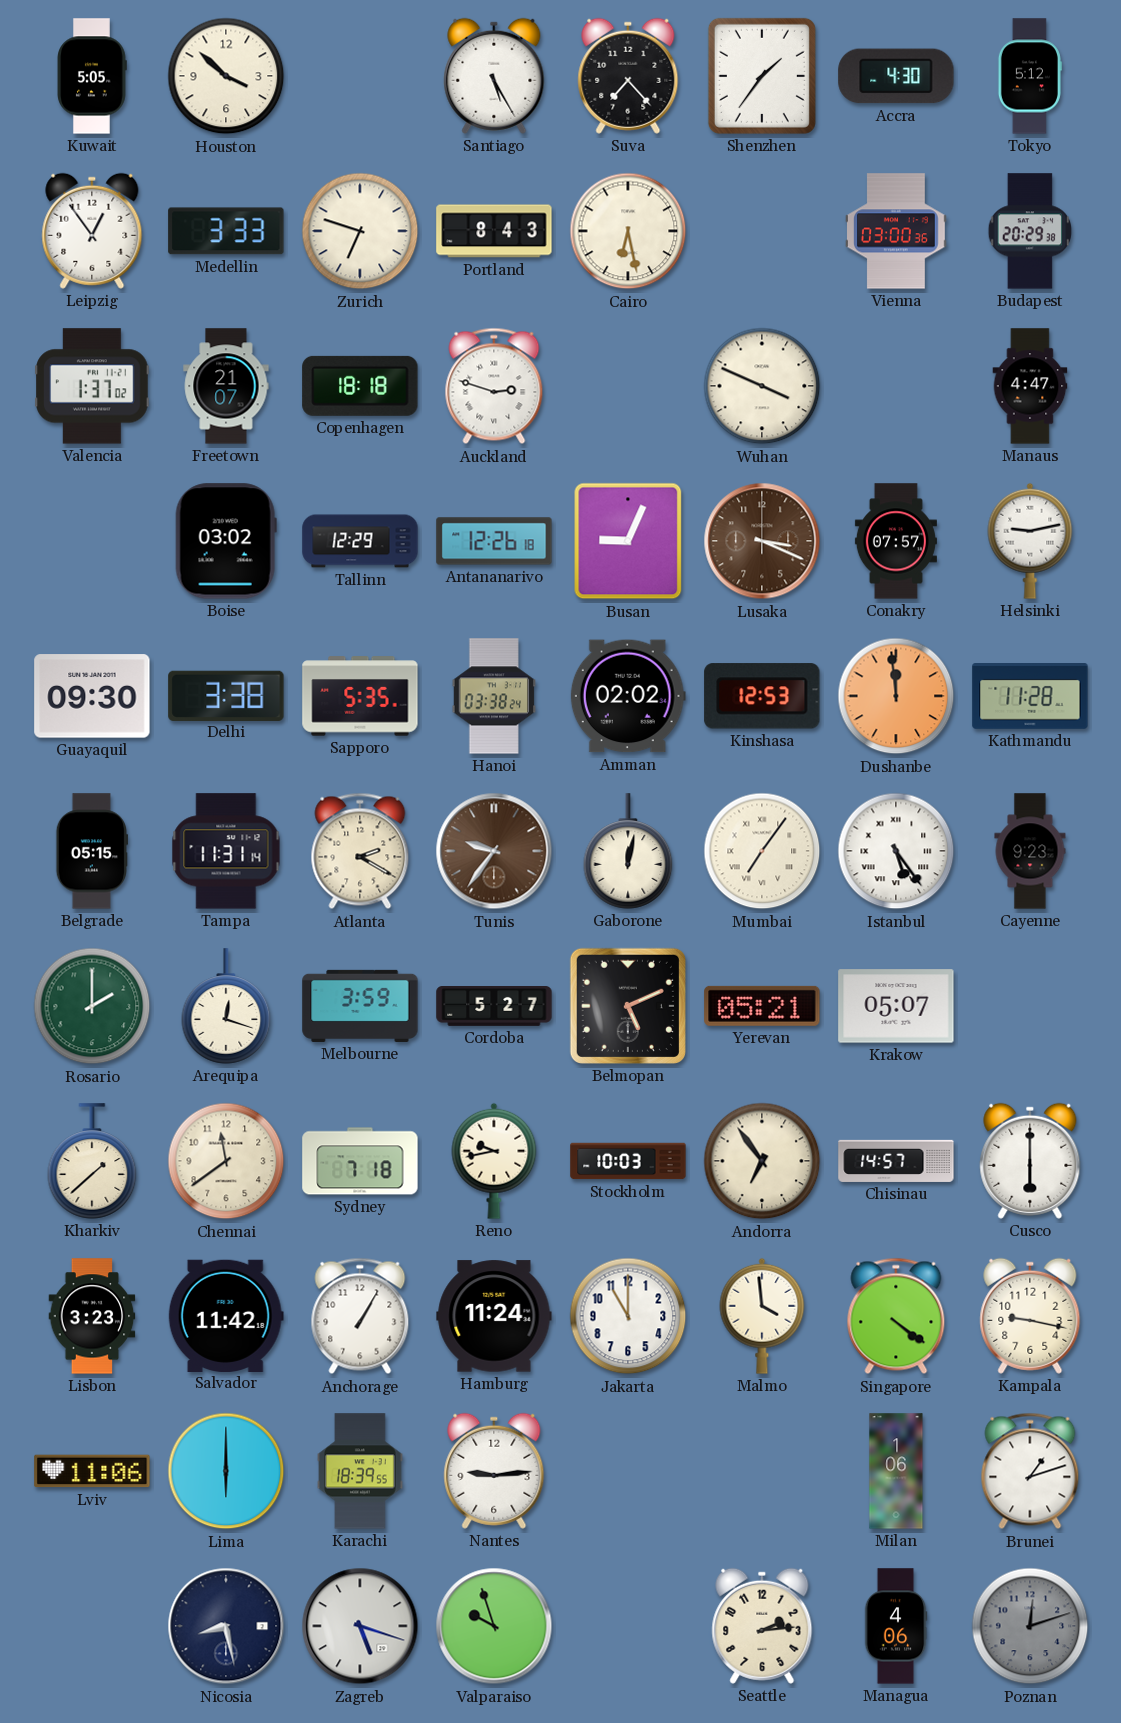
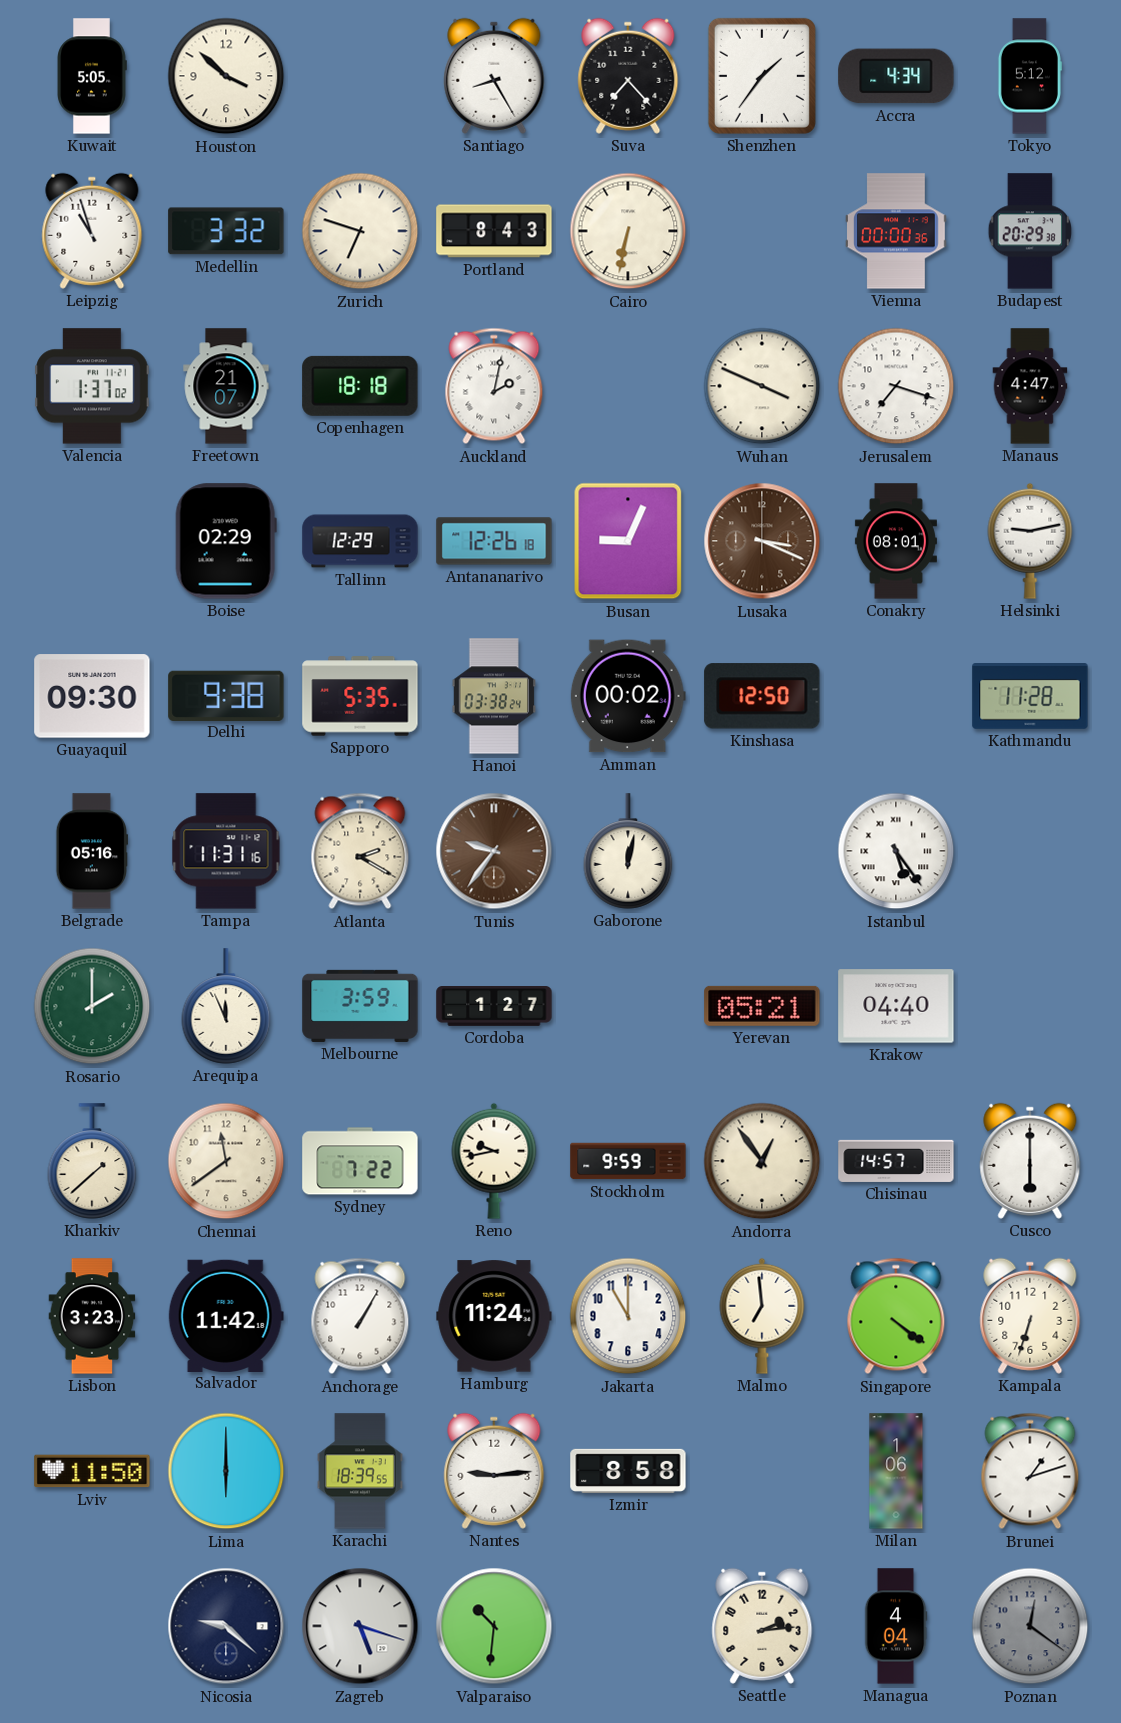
Santiago: 5:25 -> 8:25
Accra: 4:30 -> 4:34
Leipzig: 12:54 -> 10:57
Medellin: 3:33 -> 3:32
Cairo: 6:28 -> 6:32
Vienna: 03:00 -> 00:00
Auckland: 2:48 -> 2:02
Jerusalem: none -> 7:18
Boise: 03:02 -> 02:29
Conakry: 07:57 -> 08:01
Delhi: 3:38 -> 9:38
Amman: 02:02 -> 00:02
Kinshasa: 12:53 -> 12:50
Dushanbe: 11:59 -> none
Belgrade: 05:15 -> 05:16
Tampa: 11:31:14 -> 11:31:16
Mumbai: 7:06 -> none
Cayenne: 9:23 -> none
Arequipa: 12:18 -> 11:56
Cordoba: 5:27 -> 1:27
Belmopan: 5:11 -> none
Krakow: 05:07 -> 04:40
Sydney: 7:18 -> 7:22
Stockholm: 10:03 -> 9:59
Andorra: 6:54 -> 12:54
Malmo: 3:59 -> 6:59
Kampala: 9:17 -> 6:33
Lviv: 11:06 -> 11:50
Izmir: none -> 8:58
Nicosia: 8:28 -> 9:22
Valparaiso: 9:57 -> 10:31
Managua: 4:06 -> 4:04
Poznan: 12:12 -> 12:21
